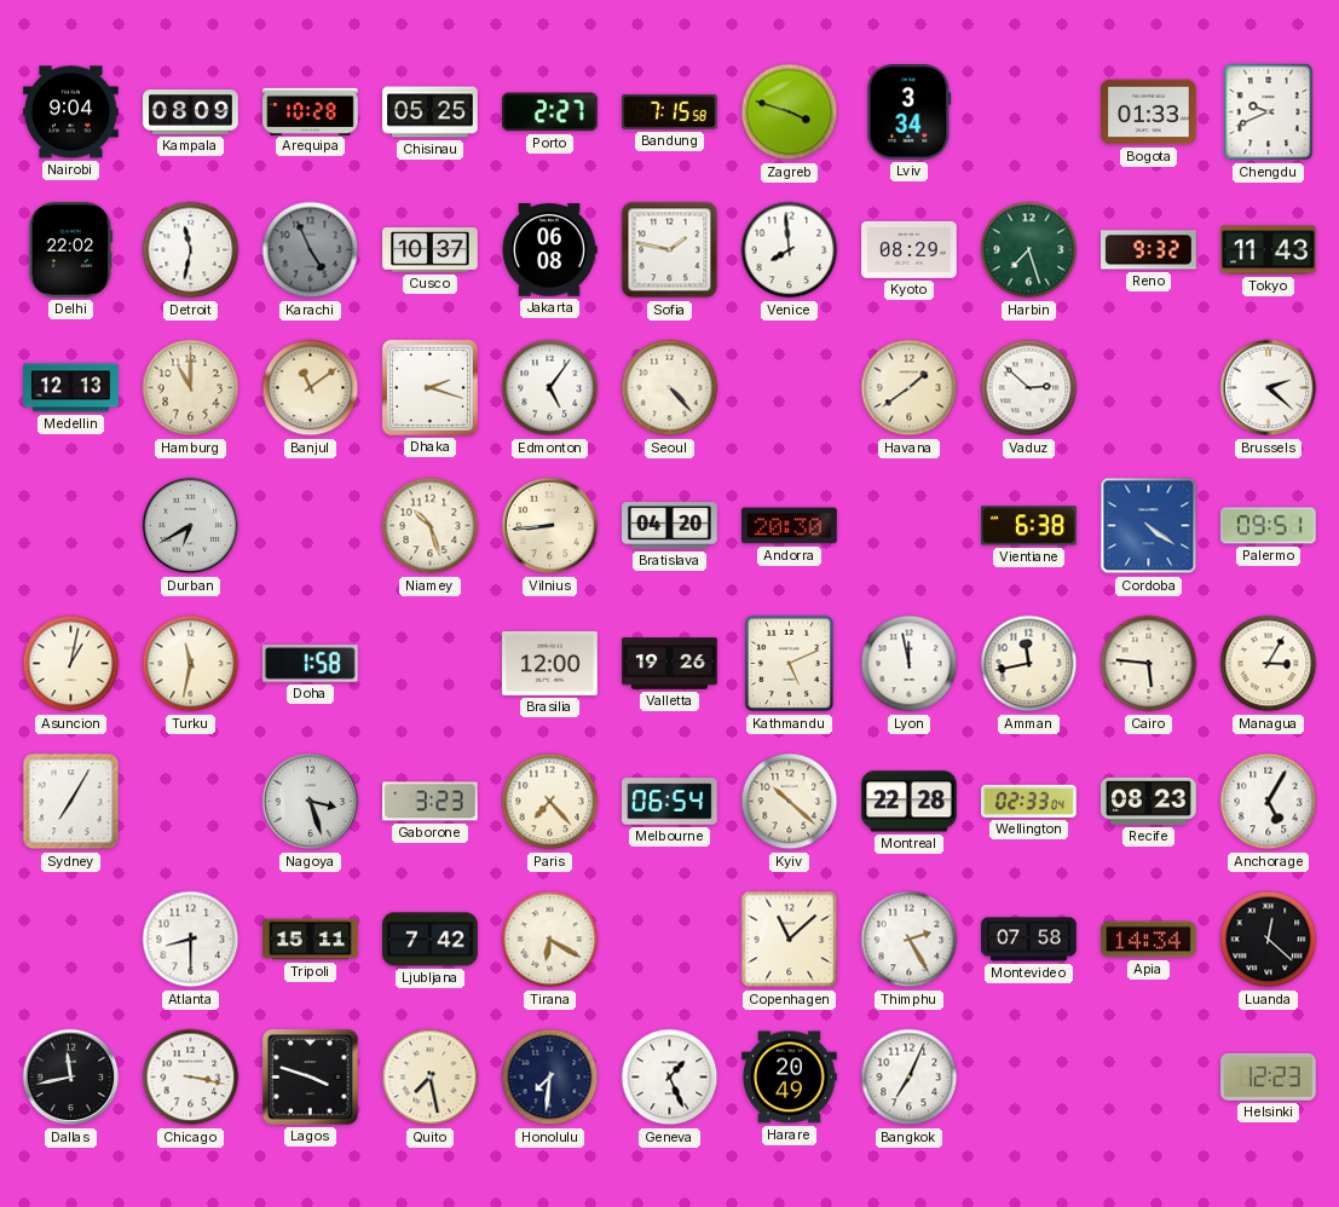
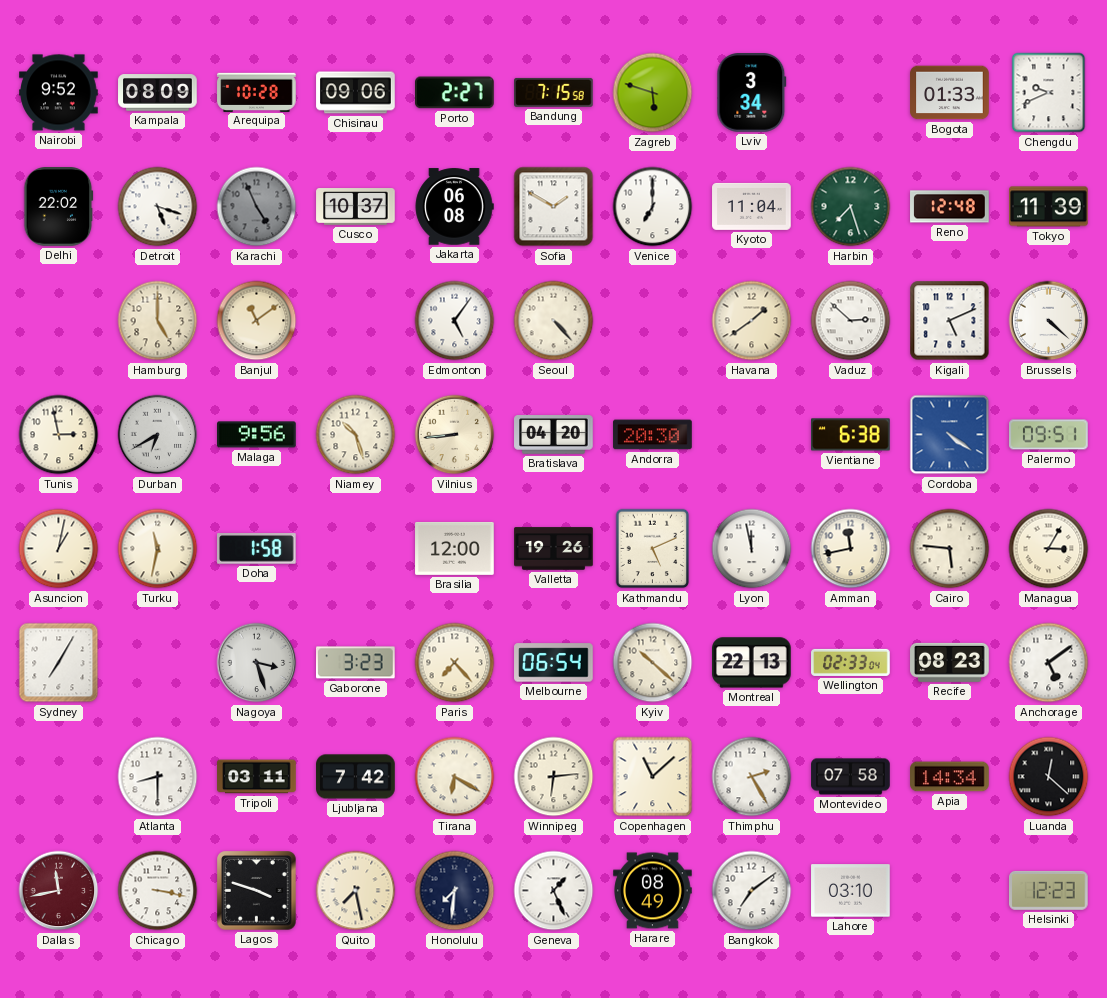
Nairobi: 9:04 -> 9:52
Chisinau: 05:25 -> 09:06
Zagreb: 3:48 -> 5:48
Detroit: 11:32 -> 5:18
Sofia: 1:47 -> 1:50
Venice: 7:59 -> 7:00
Kyoto: 08:29 -> 11:04
Reno: 9:32 -> 12:48
Tokyo: 11:43 -> 11:39
Medellin: 12:13 -> none
Hamburg: 11:00 -> 5:00
Dhaka: 2:18 -> none
Kigali: none -> 5:11
Brussels: 2:22 -> 4:22
Tunis: none -> 2:58
Malaga: none -> 9:56
Montreal: 22:28 -> 22:13
Anchorage: 5:05 -> 5:09
Tripoli: 15:11 -> 03:11
Winnipeg: none -> 6:14
Dallas dial: black -> burgundy
Harare: 20:49 -> 08:49
Bangkok: 7:04 -> 7:09
Lahore: none -> 03:10
